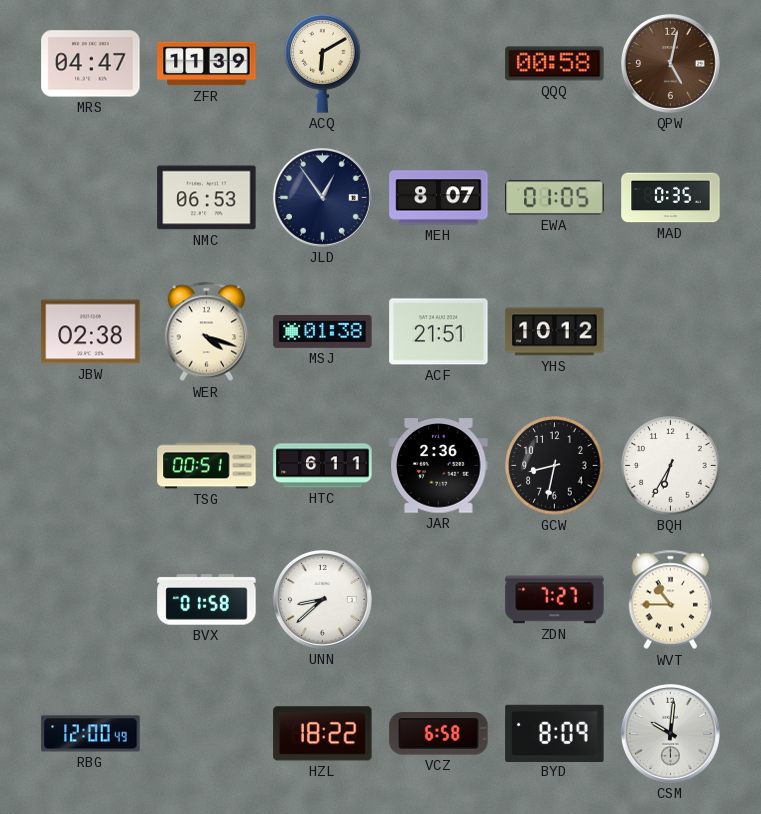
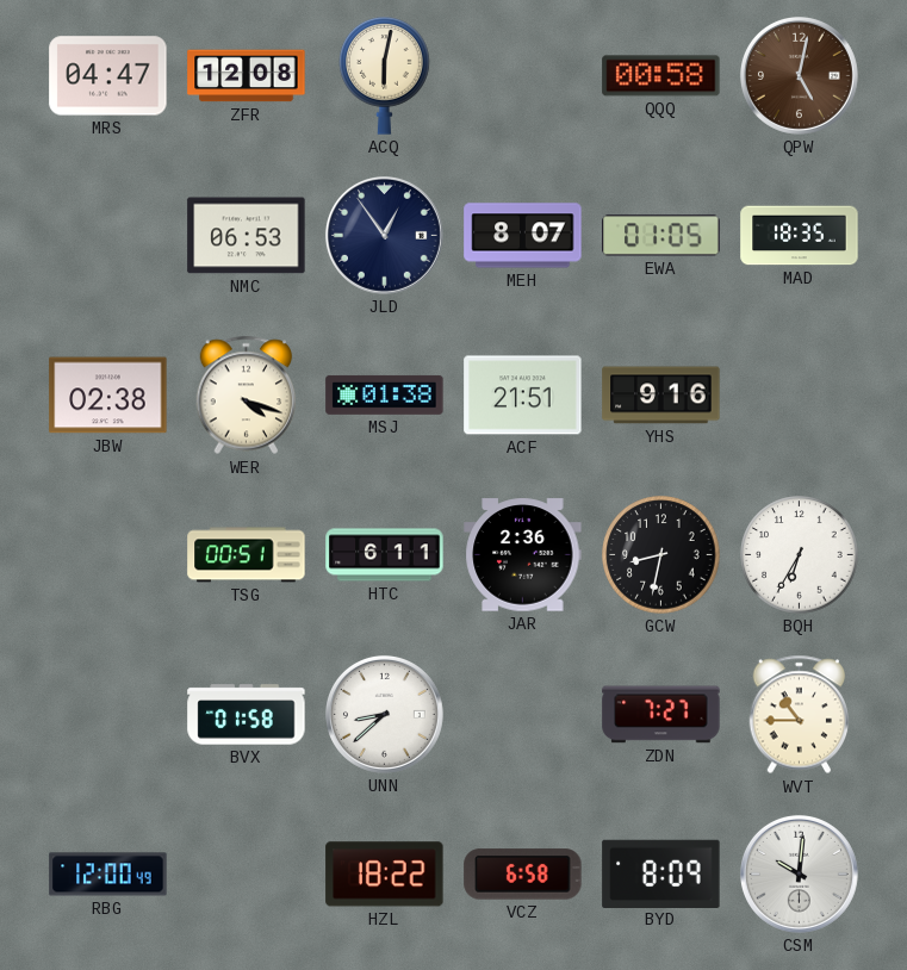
ZFR: 11:39 -> 12:08
ACQ: 6:10 -> 6:02
MAD: 0:35 -> 18:35
YHS: 10:12 -> 9:16
